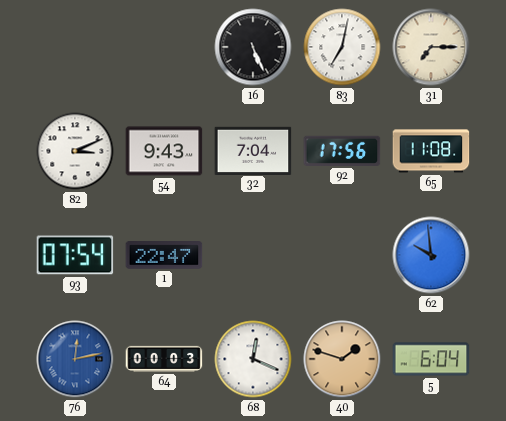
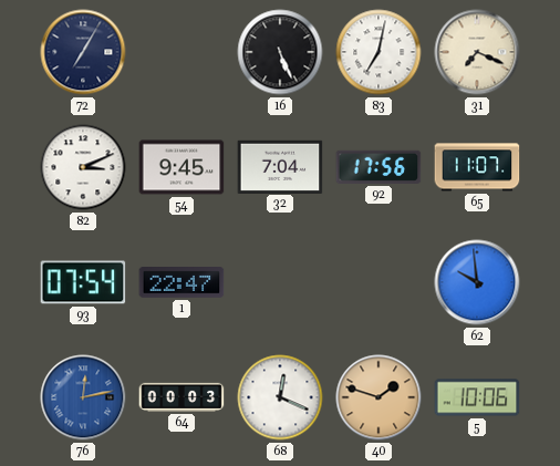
72: none -> 7:05
31: 7:15 -> 7:19
54: 9:43 -> 9:45
65: 11:08 -> 11:07
5: 6:04 -> 10:06
